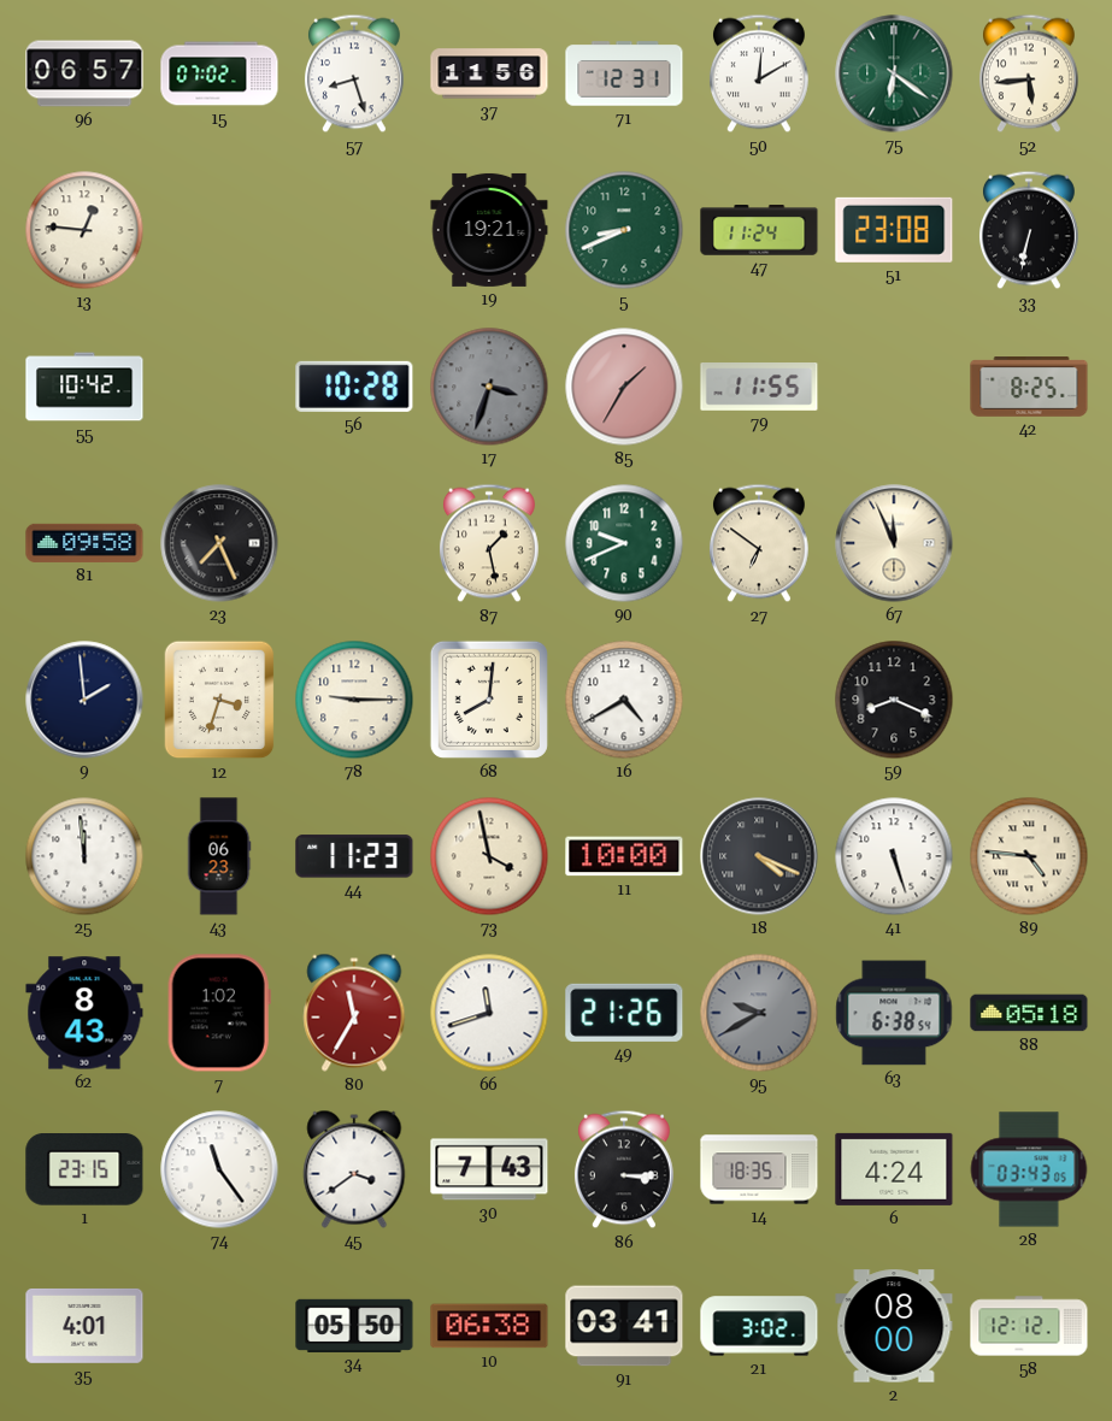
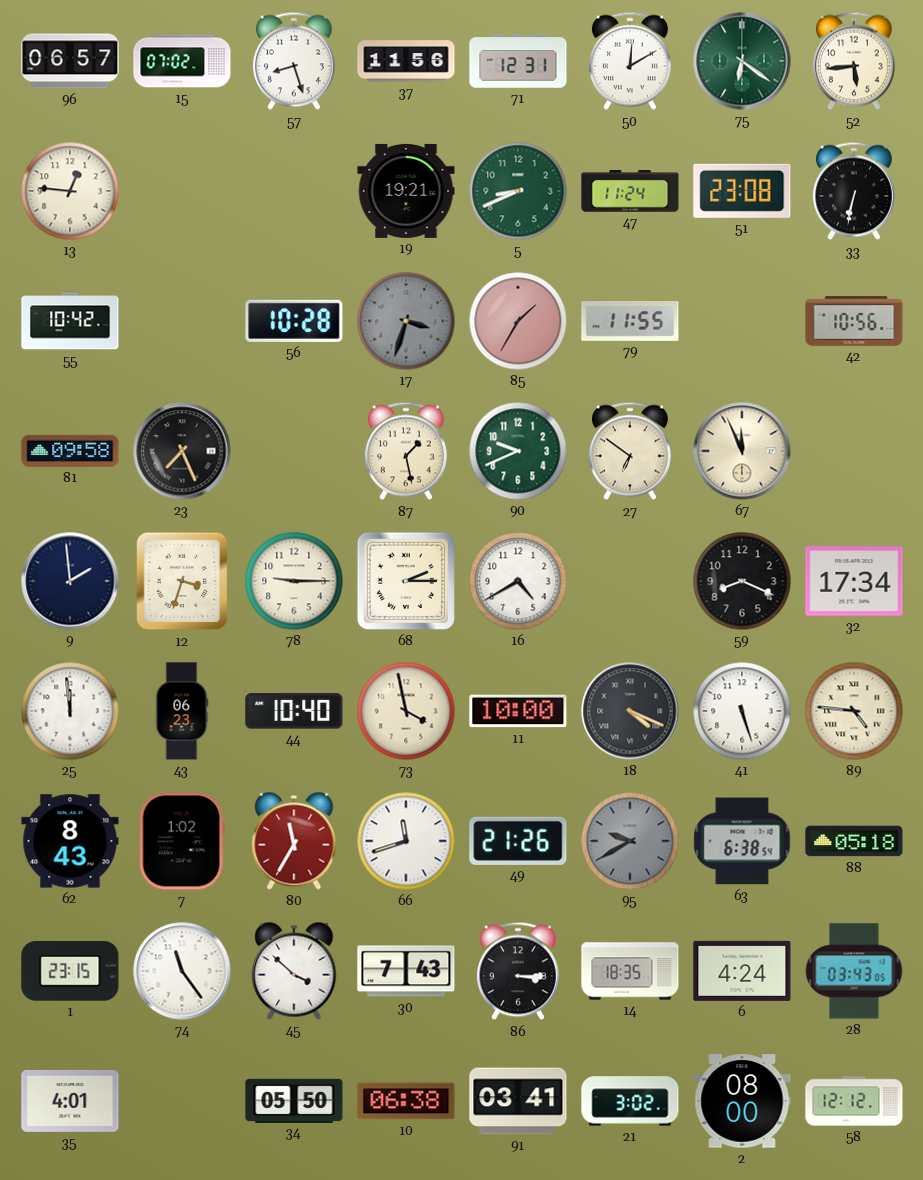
42: 8:25 -> 10:56
68: 8:01 -> 2:15
32: none -> 17:34
44: 11:23 -> 10:40
45: 3:39 -> 3:52
